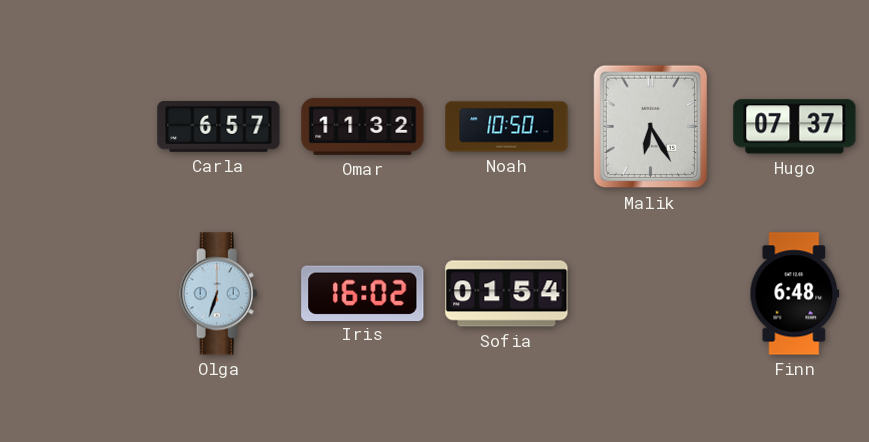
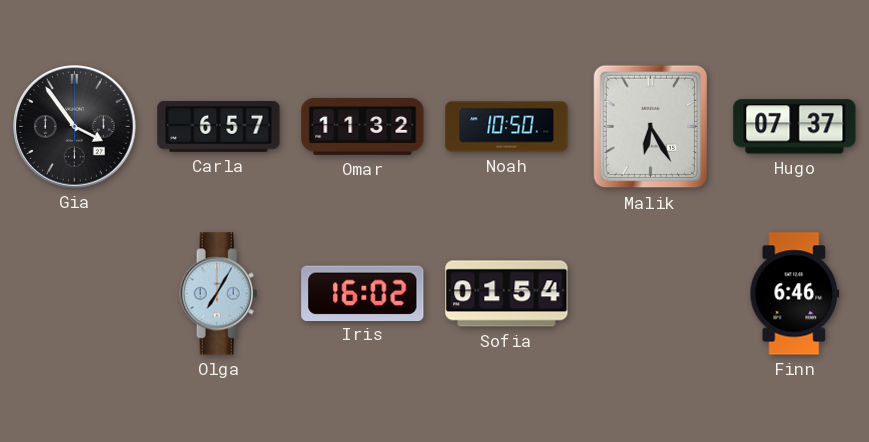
Gia: none -> 3:54
Olga: 6:33 -> 7:05
Finn: 6:48 -> 6:46
